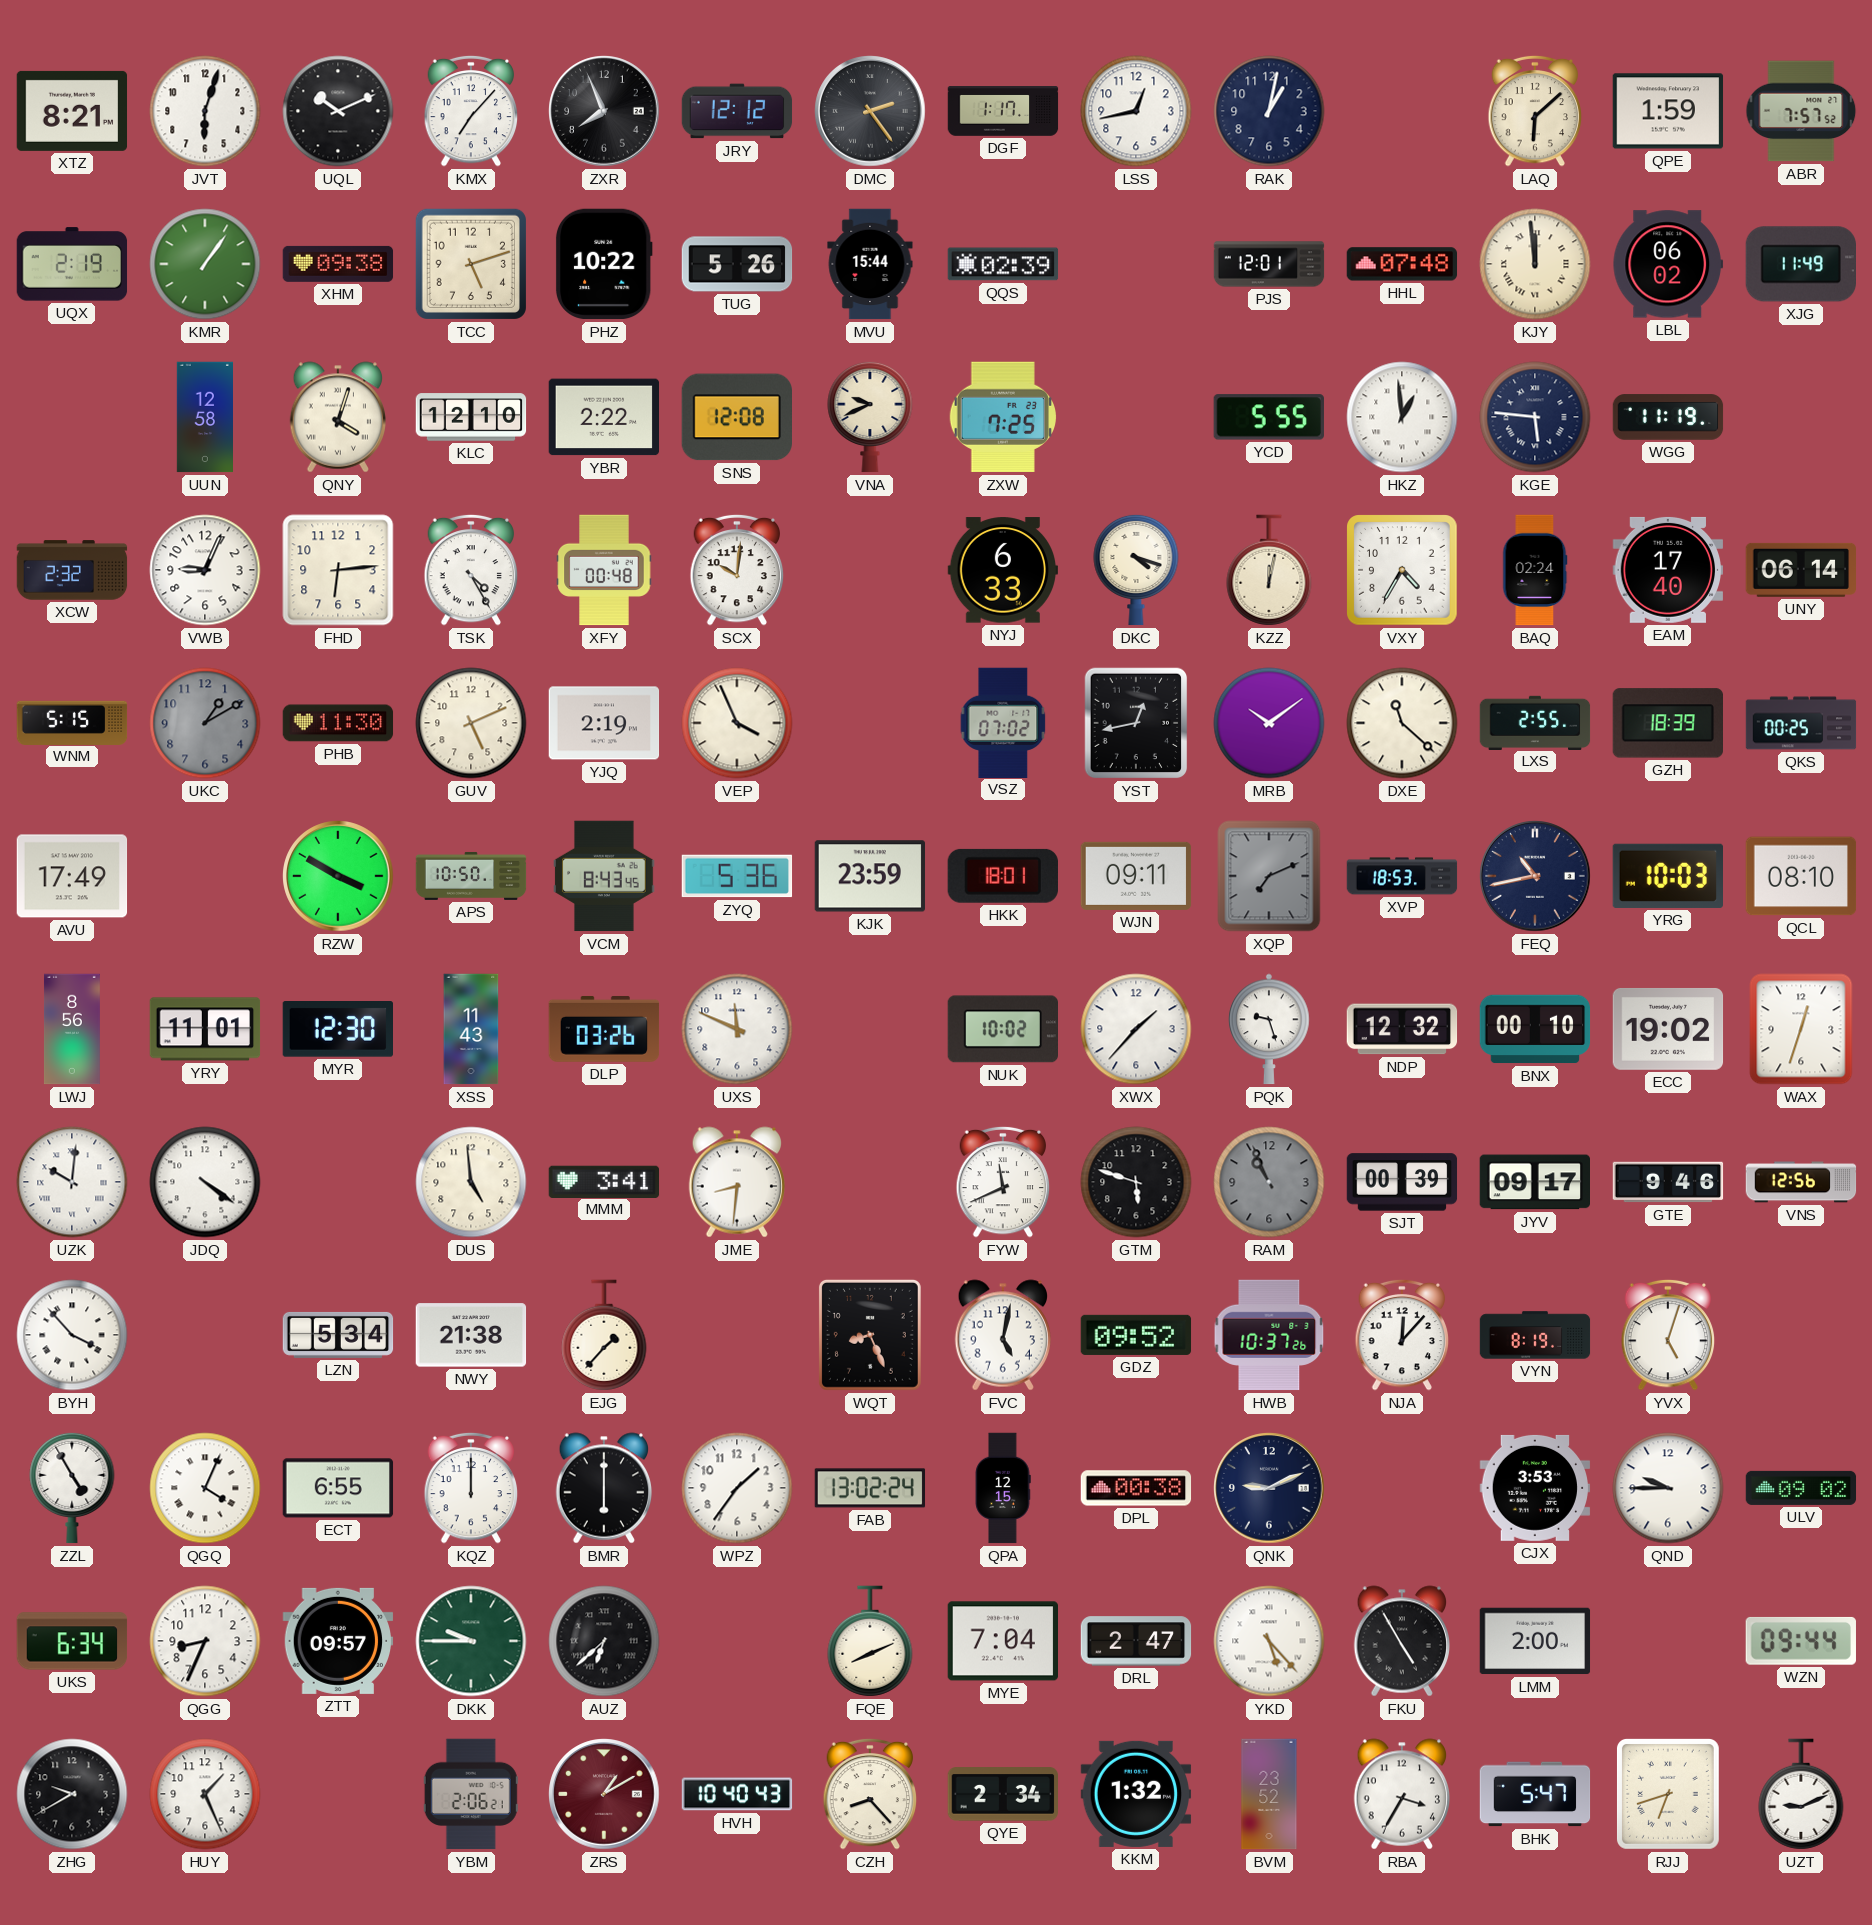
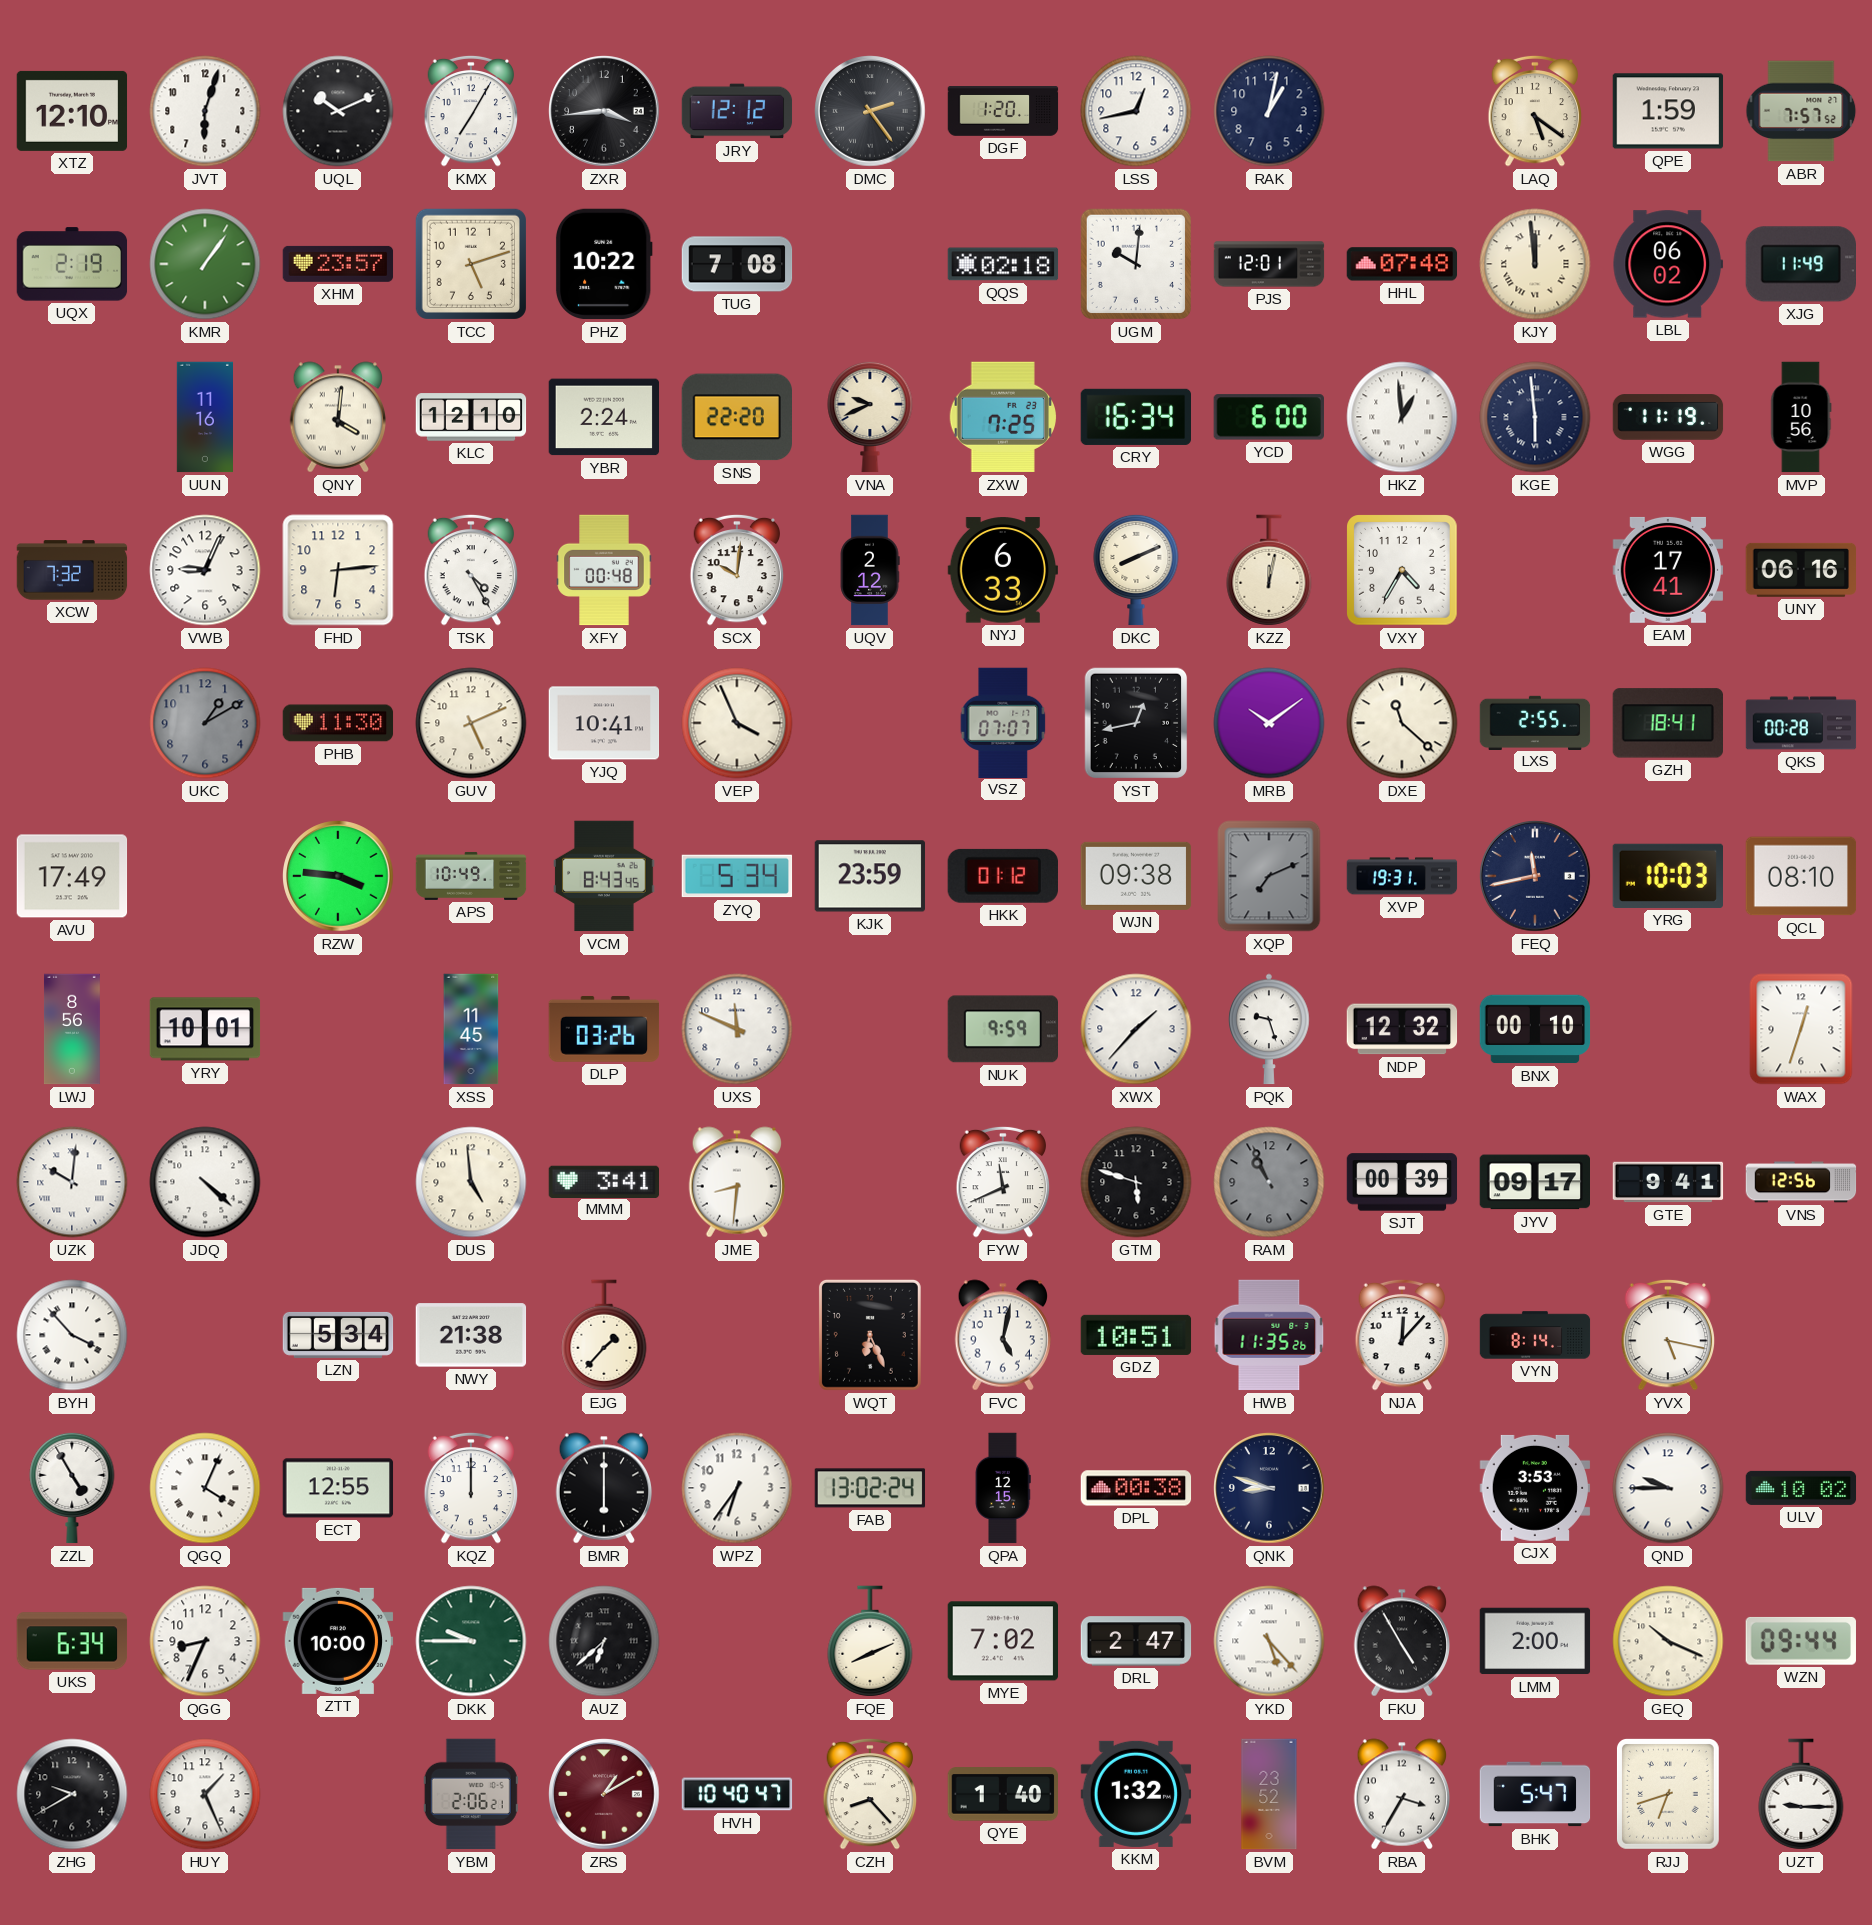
XTZ: 8:21 -> 12:10
KMX: 7:07 -> 7:05
ZXR: 7:56 -> 3:44
DGF: 1:17 -> 1:20
LAQ: 6:08 -> 5:21
XHM: 09:38 -> 23:57
TUG: 5:26 -> 7:08
MVU: 15:44 -> none
QQS: 02:39 -> 02:18
UGM: none -> 10:01
UUN: 12:58 -> 11:16
QNY: 4:03 -> 4:01
YBR: 2:22 -> 2:24
SNS: 12:08 -> 22:20
CRY: none -> 16:34
YCD: 5:55 -> 6:00
KGE: 5:46 -> 5:59
MVP: none -> 10:56
XCW: 2:32 -> 7:32
UQV: none -> 2:12
DKC: 4:18 -> 8:11
BAQ: 02:24 -> none
EAM: 17:40 -> 17:41
UNY: 06:14 -> 06:16
WNM: 5:15 -> none
YJQ: 2:19 -> 10:41
VSZ: 07:02 -> 07:07
GZH: 18:39 -> 18:41
QKS: 00:25 -> 00:28
RZW: 3:50 -> 3:46
APS: 10:50 -> 10:49
ZYQ: 5:36 -> 5:34
HKK: 18:01 -> 01:12
WJN: 09:11 -> 09:38
XVP: 18:53 -> 19:31
FEQ: 10:43 -> 11:43
YRY: 11:01 -> 10:01
MYR: 12:30 -> none
XSS: 11:43 -> 11:45
NUK: 10:02 -> 9:59
ECC: 19:02 -> none
JDQ: 4:21 -> 4:22
GTE: 9:46 -> 9:41
WQT: 8:26 -> 6:26
GDZ: 09:52 -> 10:51
HWB: 10:37 -> 11:35
VYN: 8:19 -> 8:14
YVX: 5:03 -> 5:17
ECT: 6:55 -> 12:55
WPZ: 1:36 -> 6:36
QNK: 9:11 -> 8:48
ULV: 09:02 -> 10:02
ZTT: 09:57 -> 10:00
MYE: 7:04 -> 7:02
GEQ: none -> 10:19
HVH: 10:40:43 -> 10:40:47
QYE: 2:34 -> 1:40
UZT: 9:11 -> 9:15
